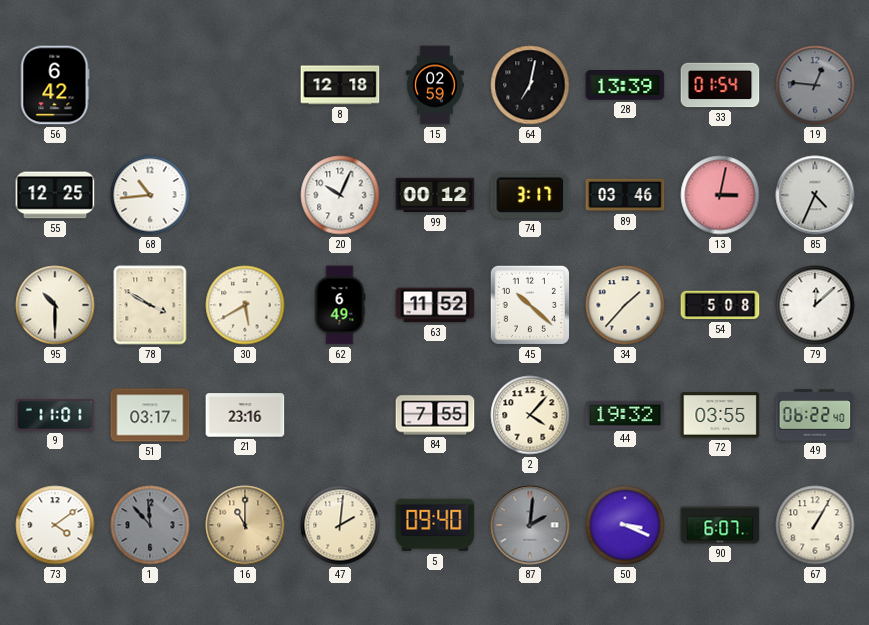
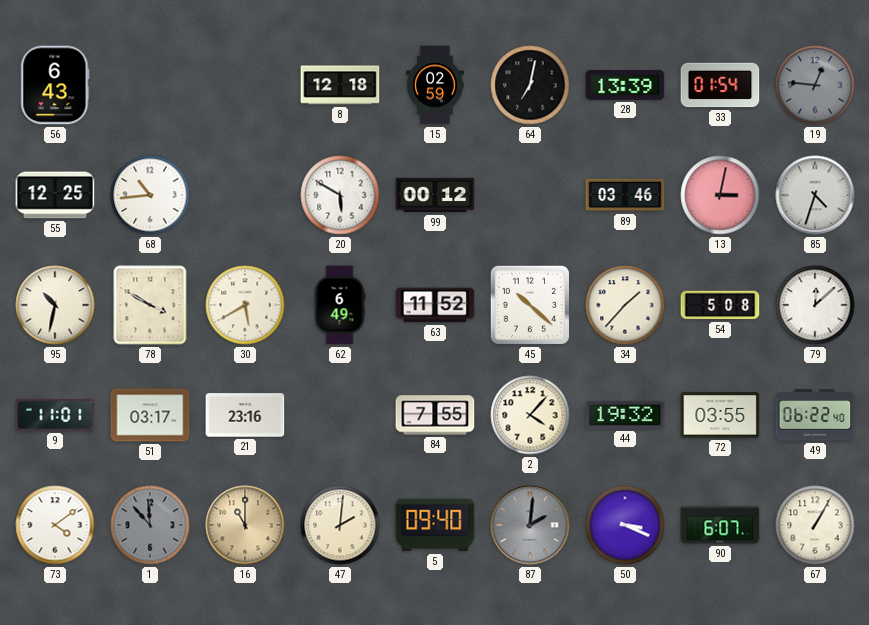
56: 6:42 -> 6:43
20: 10:04 -> 5:50
74: 3:17 -> none
85: 4:34 -> 4:33
95: 10:30 -> 10:32
